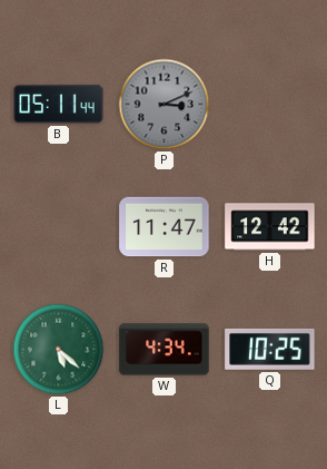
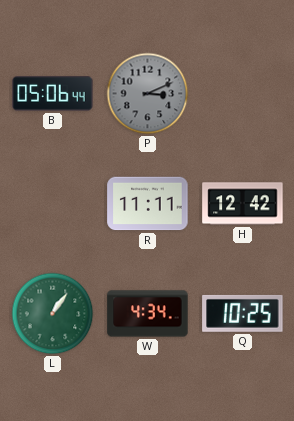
B: 05:11 -> 05:06
R: 11:47 -> 11:11
L: 5:22 -> 1:06
